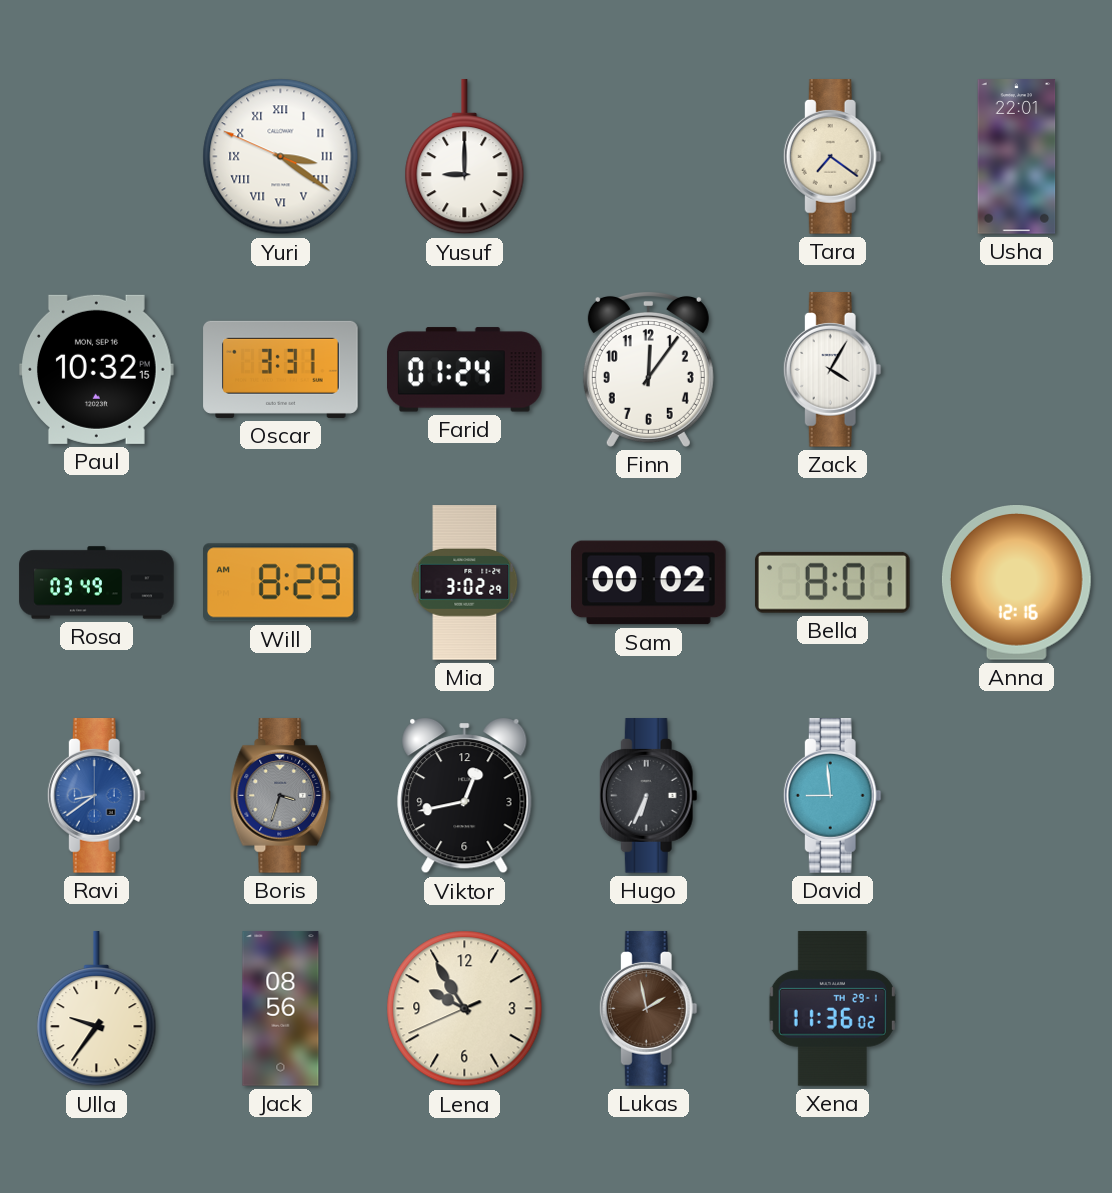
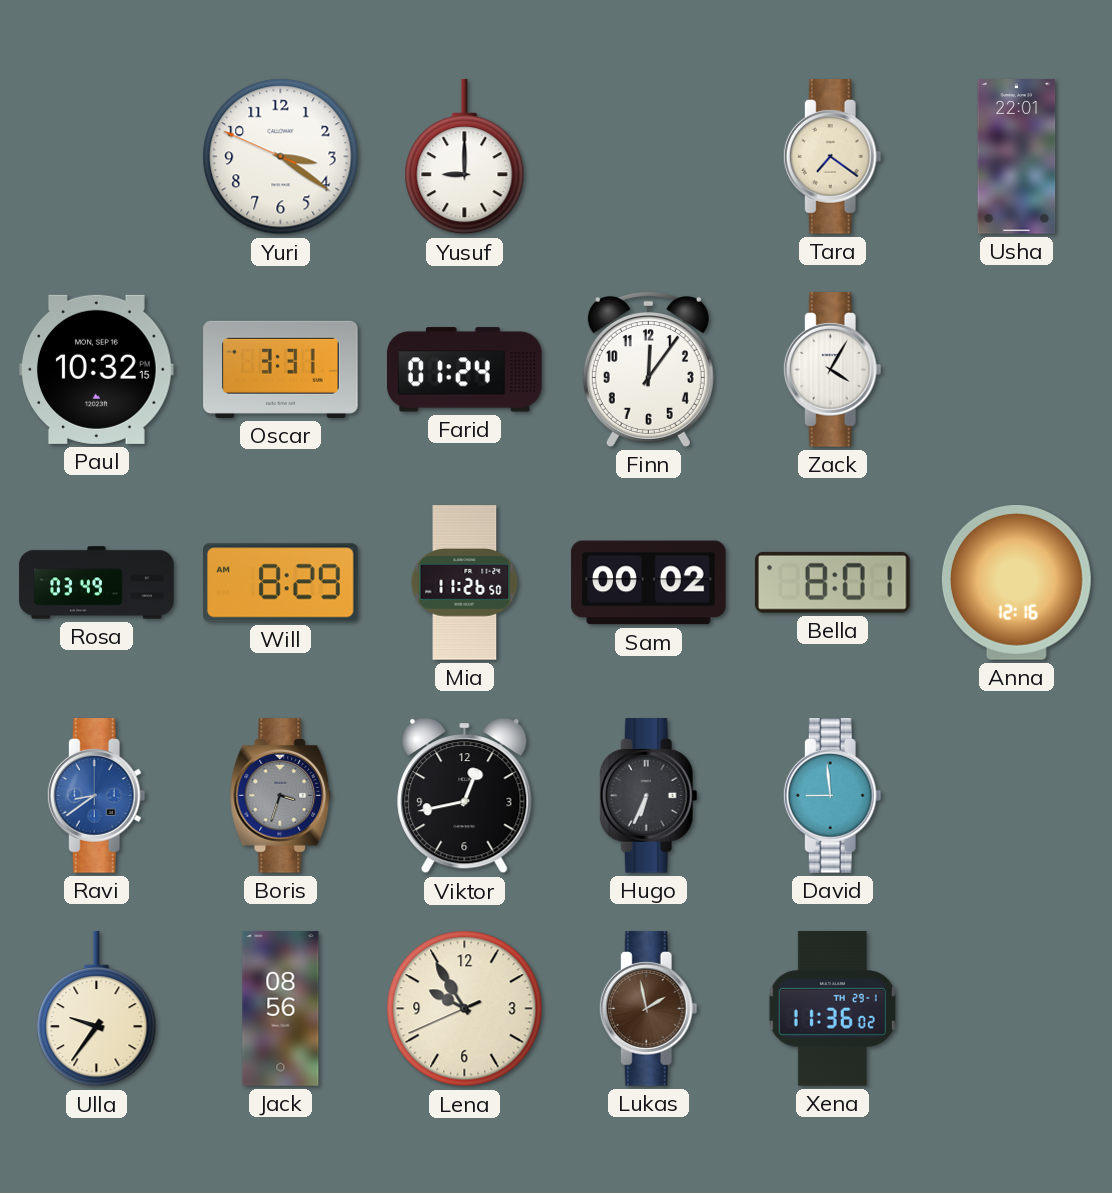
Yuri numerals: Roman -> Arabic
Mia: 3:02 -> 11:26
